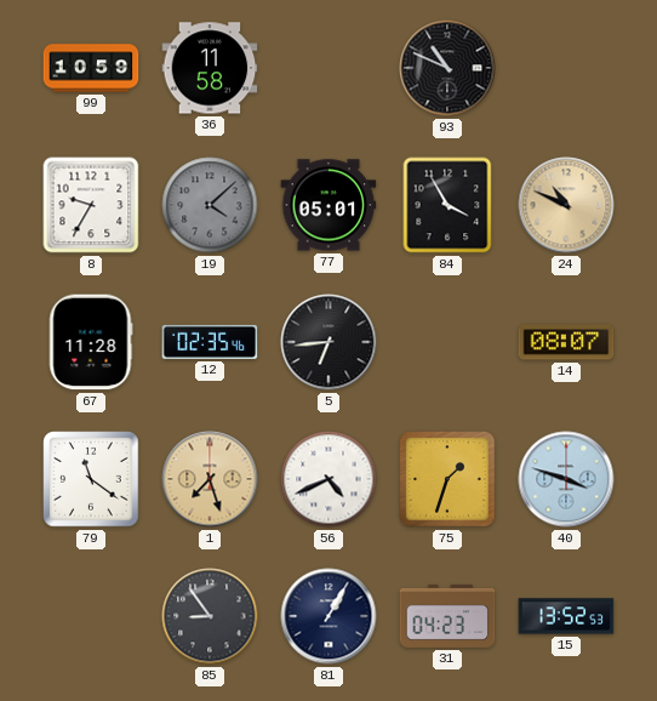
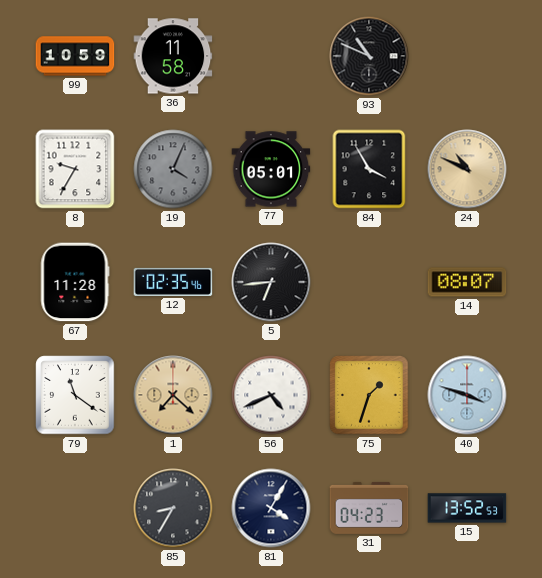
19: 4:08 -> 4:04
1: 7:27 -> 7:22
85: 8:54 -> 8:35
81: 1:05 -> 4:05
